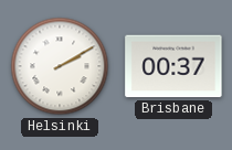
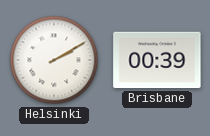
Brisbane: 00:37 -> 00:39
